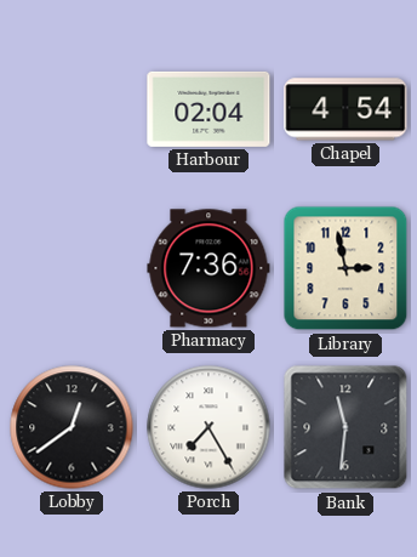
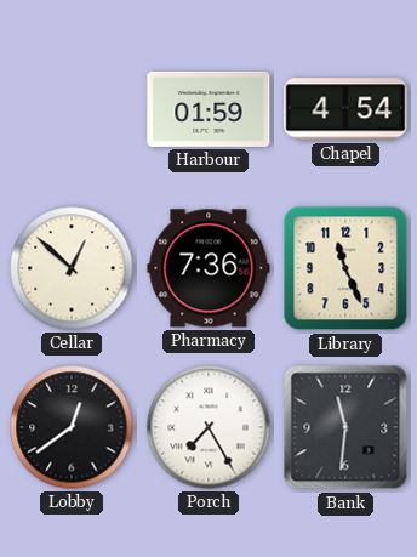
Harbour: 02:04 -> 01:59
Cellar: none -> 12:52
Library: 2:58 -> 11:26
